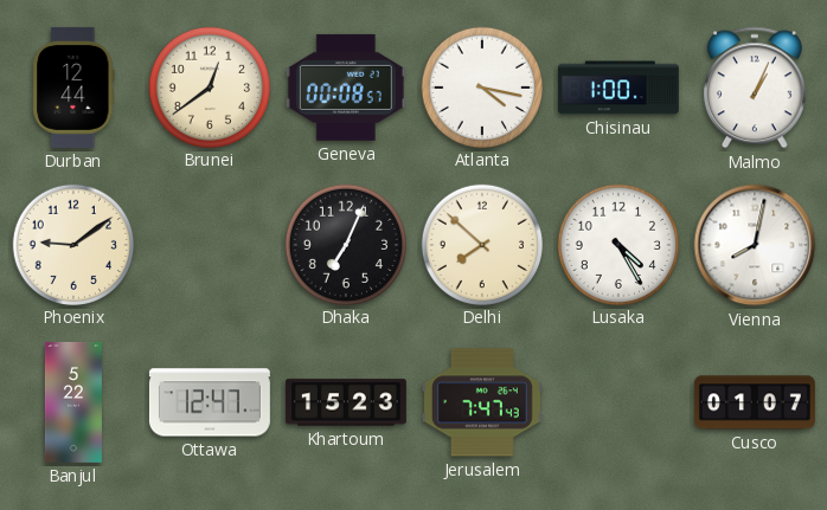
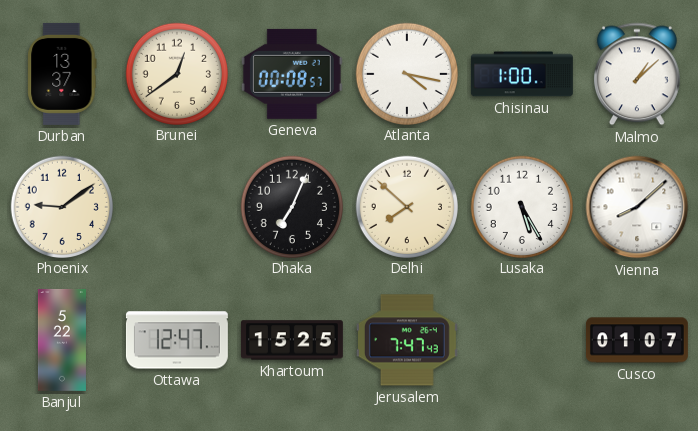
Durban: 12:44 -> 13:37
Malmo: 1:04 -> 1:08
Lusaka: 4:25 -> 5:25
Vienna: 8:02 -> 8:08
Khartoum: 15:23 -> 15:25
